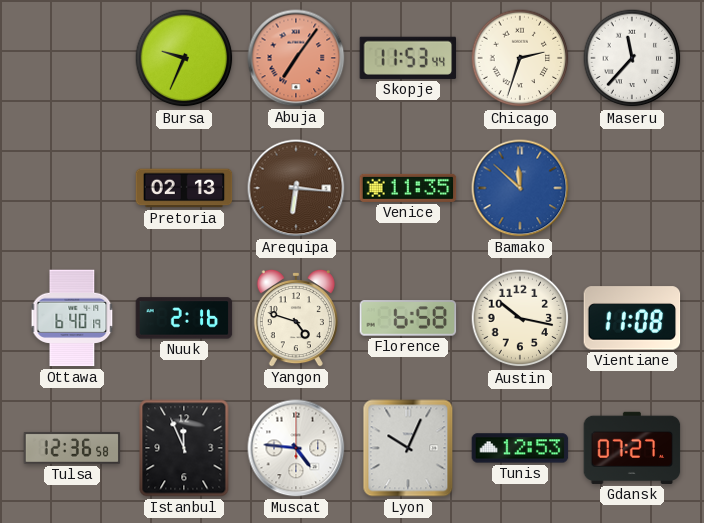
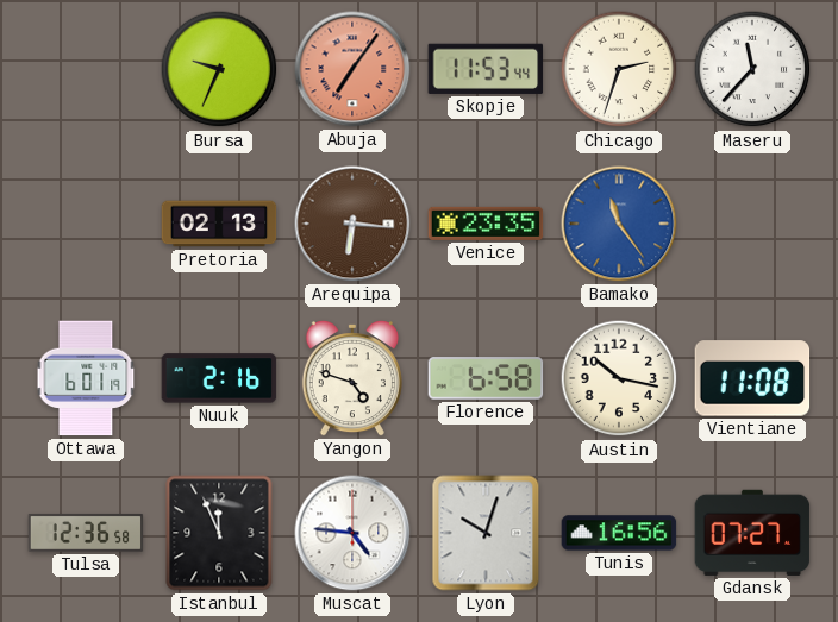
Venice: 11:35 -> 23:35
Bamako: 11:52 -> 11:24
Ottawa: 6:40 -> 6:01
Lyon: 10:04 -> 10:03
Tunis: 12:53 -> 16:56
